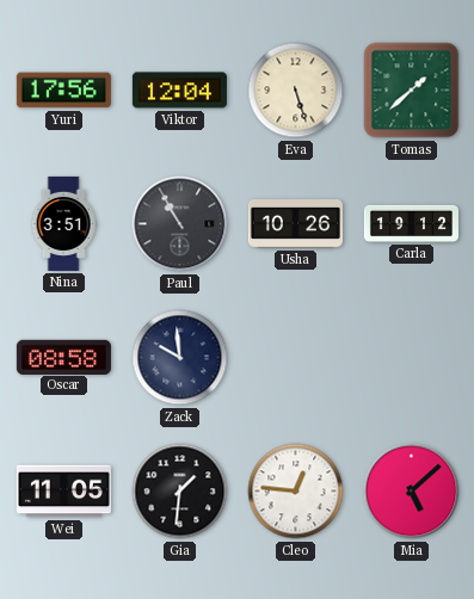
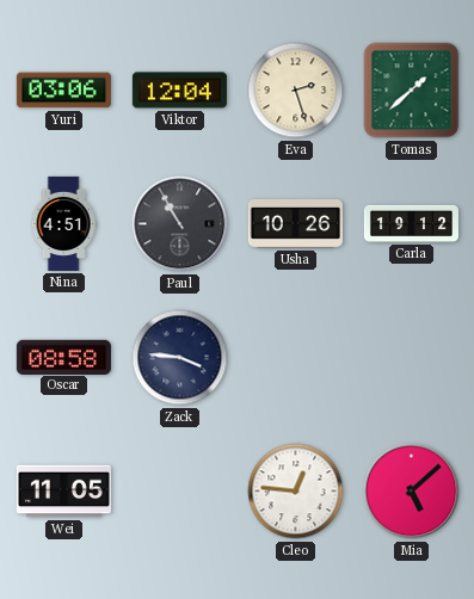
Yuri: 17:56 -> 03:06
Eva: 5:27 -> 2:27
Nina: 3:51 -> 4:51
Zack: 9:59 -> 3:46
Gia: 1:31 -> none
